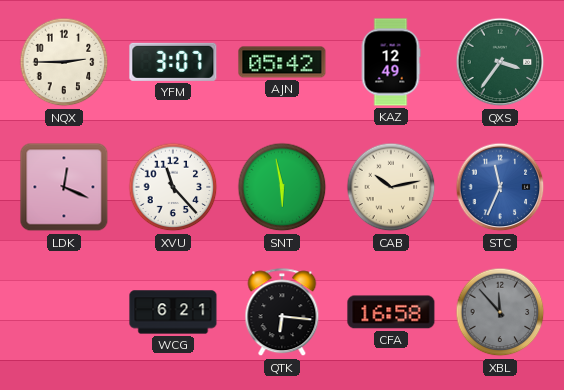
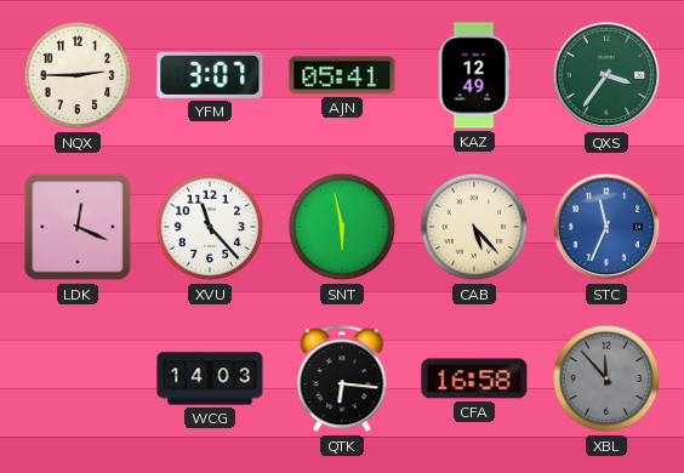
AJN: 05:42 -> 05:41
CAB: 10:13 -> 5:23
WCG: 6:21 -> 14:03
